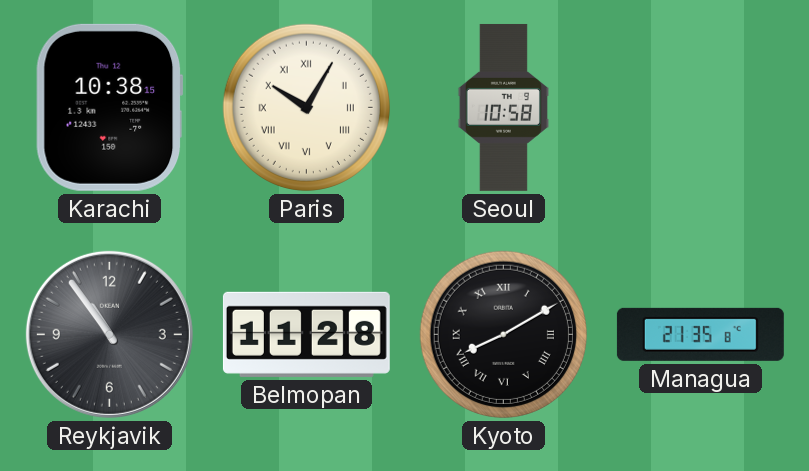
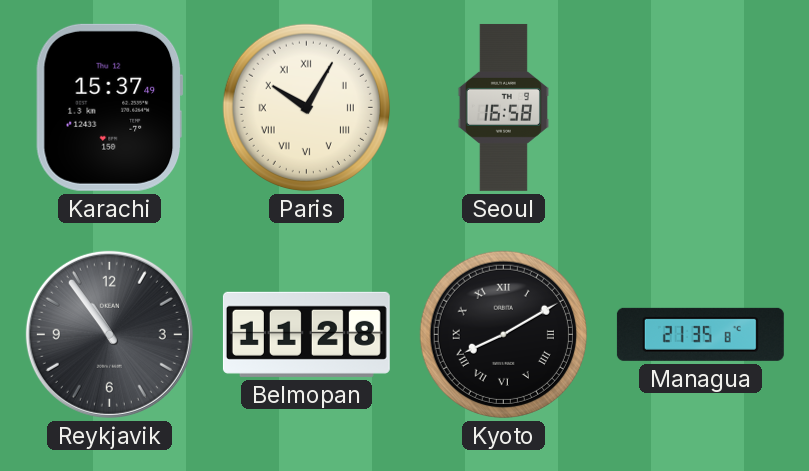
Karachi: 10:38 -> 15:37
Seoul: 10:58 -> 16:58
